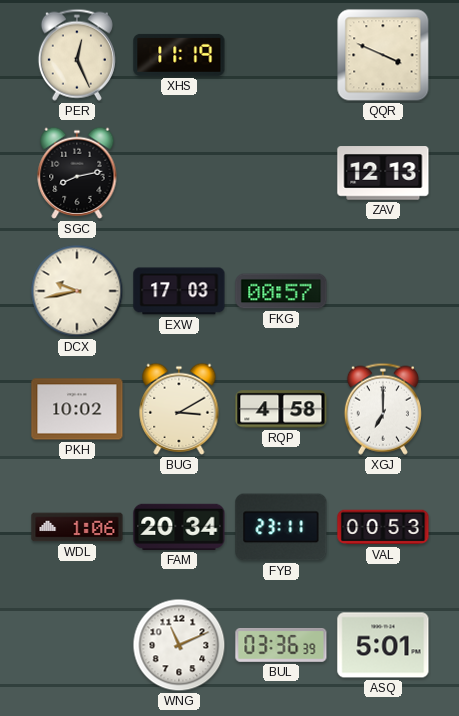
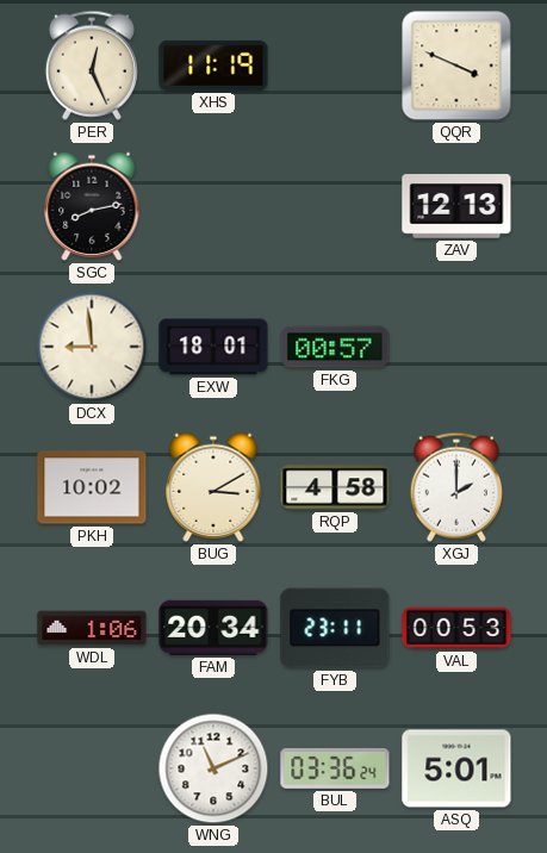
DCX: 9:43 -> 8:59
EXW: 17:03 -> 18:01
XGJ: 7:00 -> 2:00
BUL: 03:36:39 -> 03:36:24
